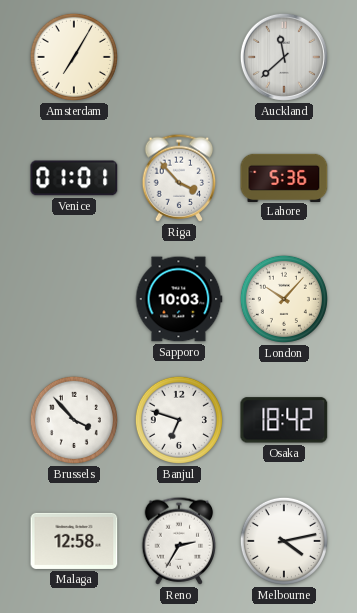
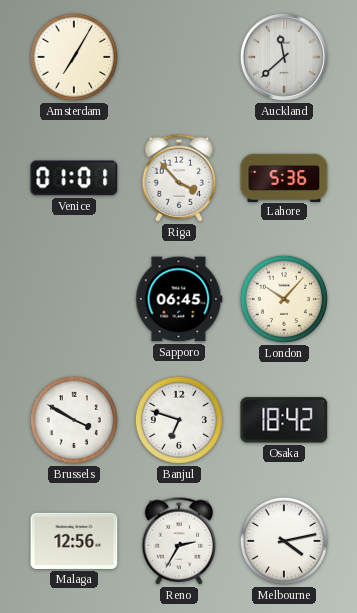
Sapporo: 10:03 -> 06:45
Brussels: 3:53 -> 3:50
Malaga: 12:58 -> 12:56
